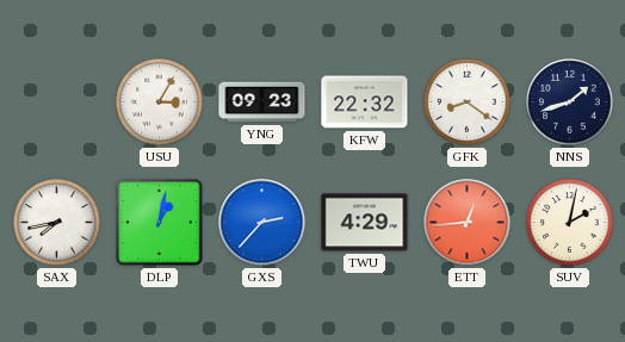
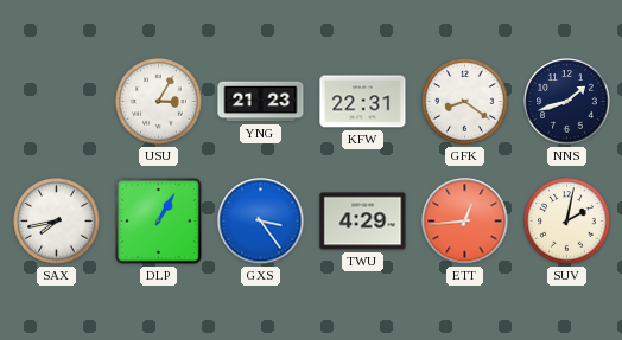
YNG: 09:23 -> 21:23
KFW: 22:32 -> 22:31
DLP: 1:02 -> 1:05
GXS: 2:37 -> 3:24
